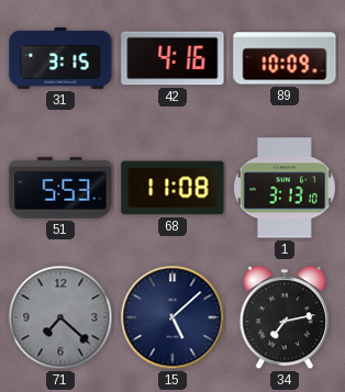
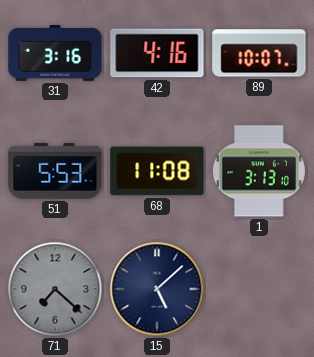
31: 3:15 -> 3:16
89: 10:09 -> 10:07
34: 7:13 -> none
